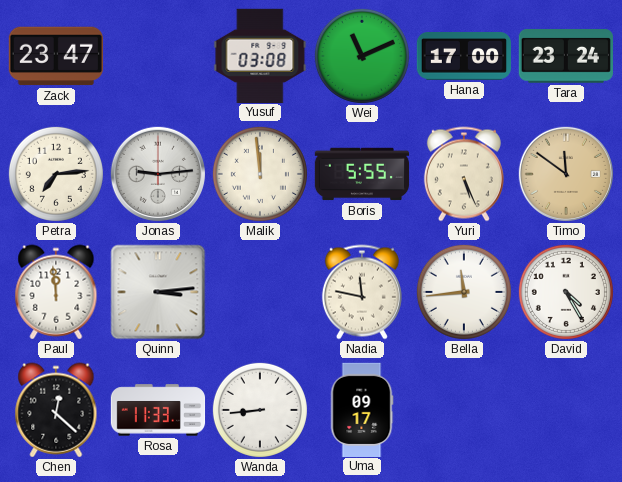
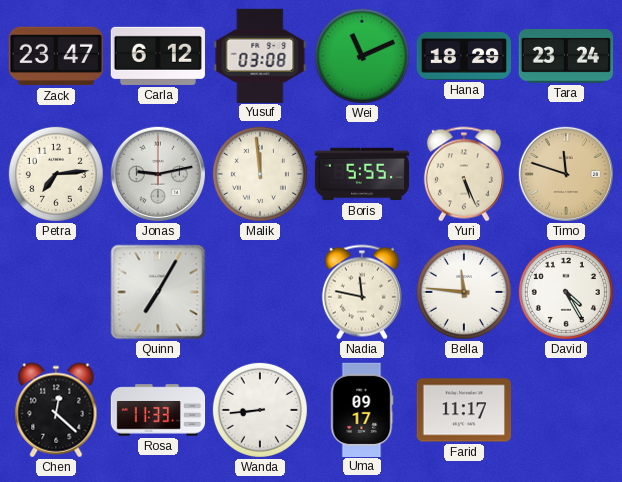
Carla: none -> 6:12
Hana: 17:00 -> 18:29
Jonas: 9:14 -> 9:13
Timo: 11:51 -> 11:48
Paul: 11:59 -> none
Quinn: 3:14 -> 7:05
Bella: 11:44 -> 11:46
Farid: none -> 11:17
